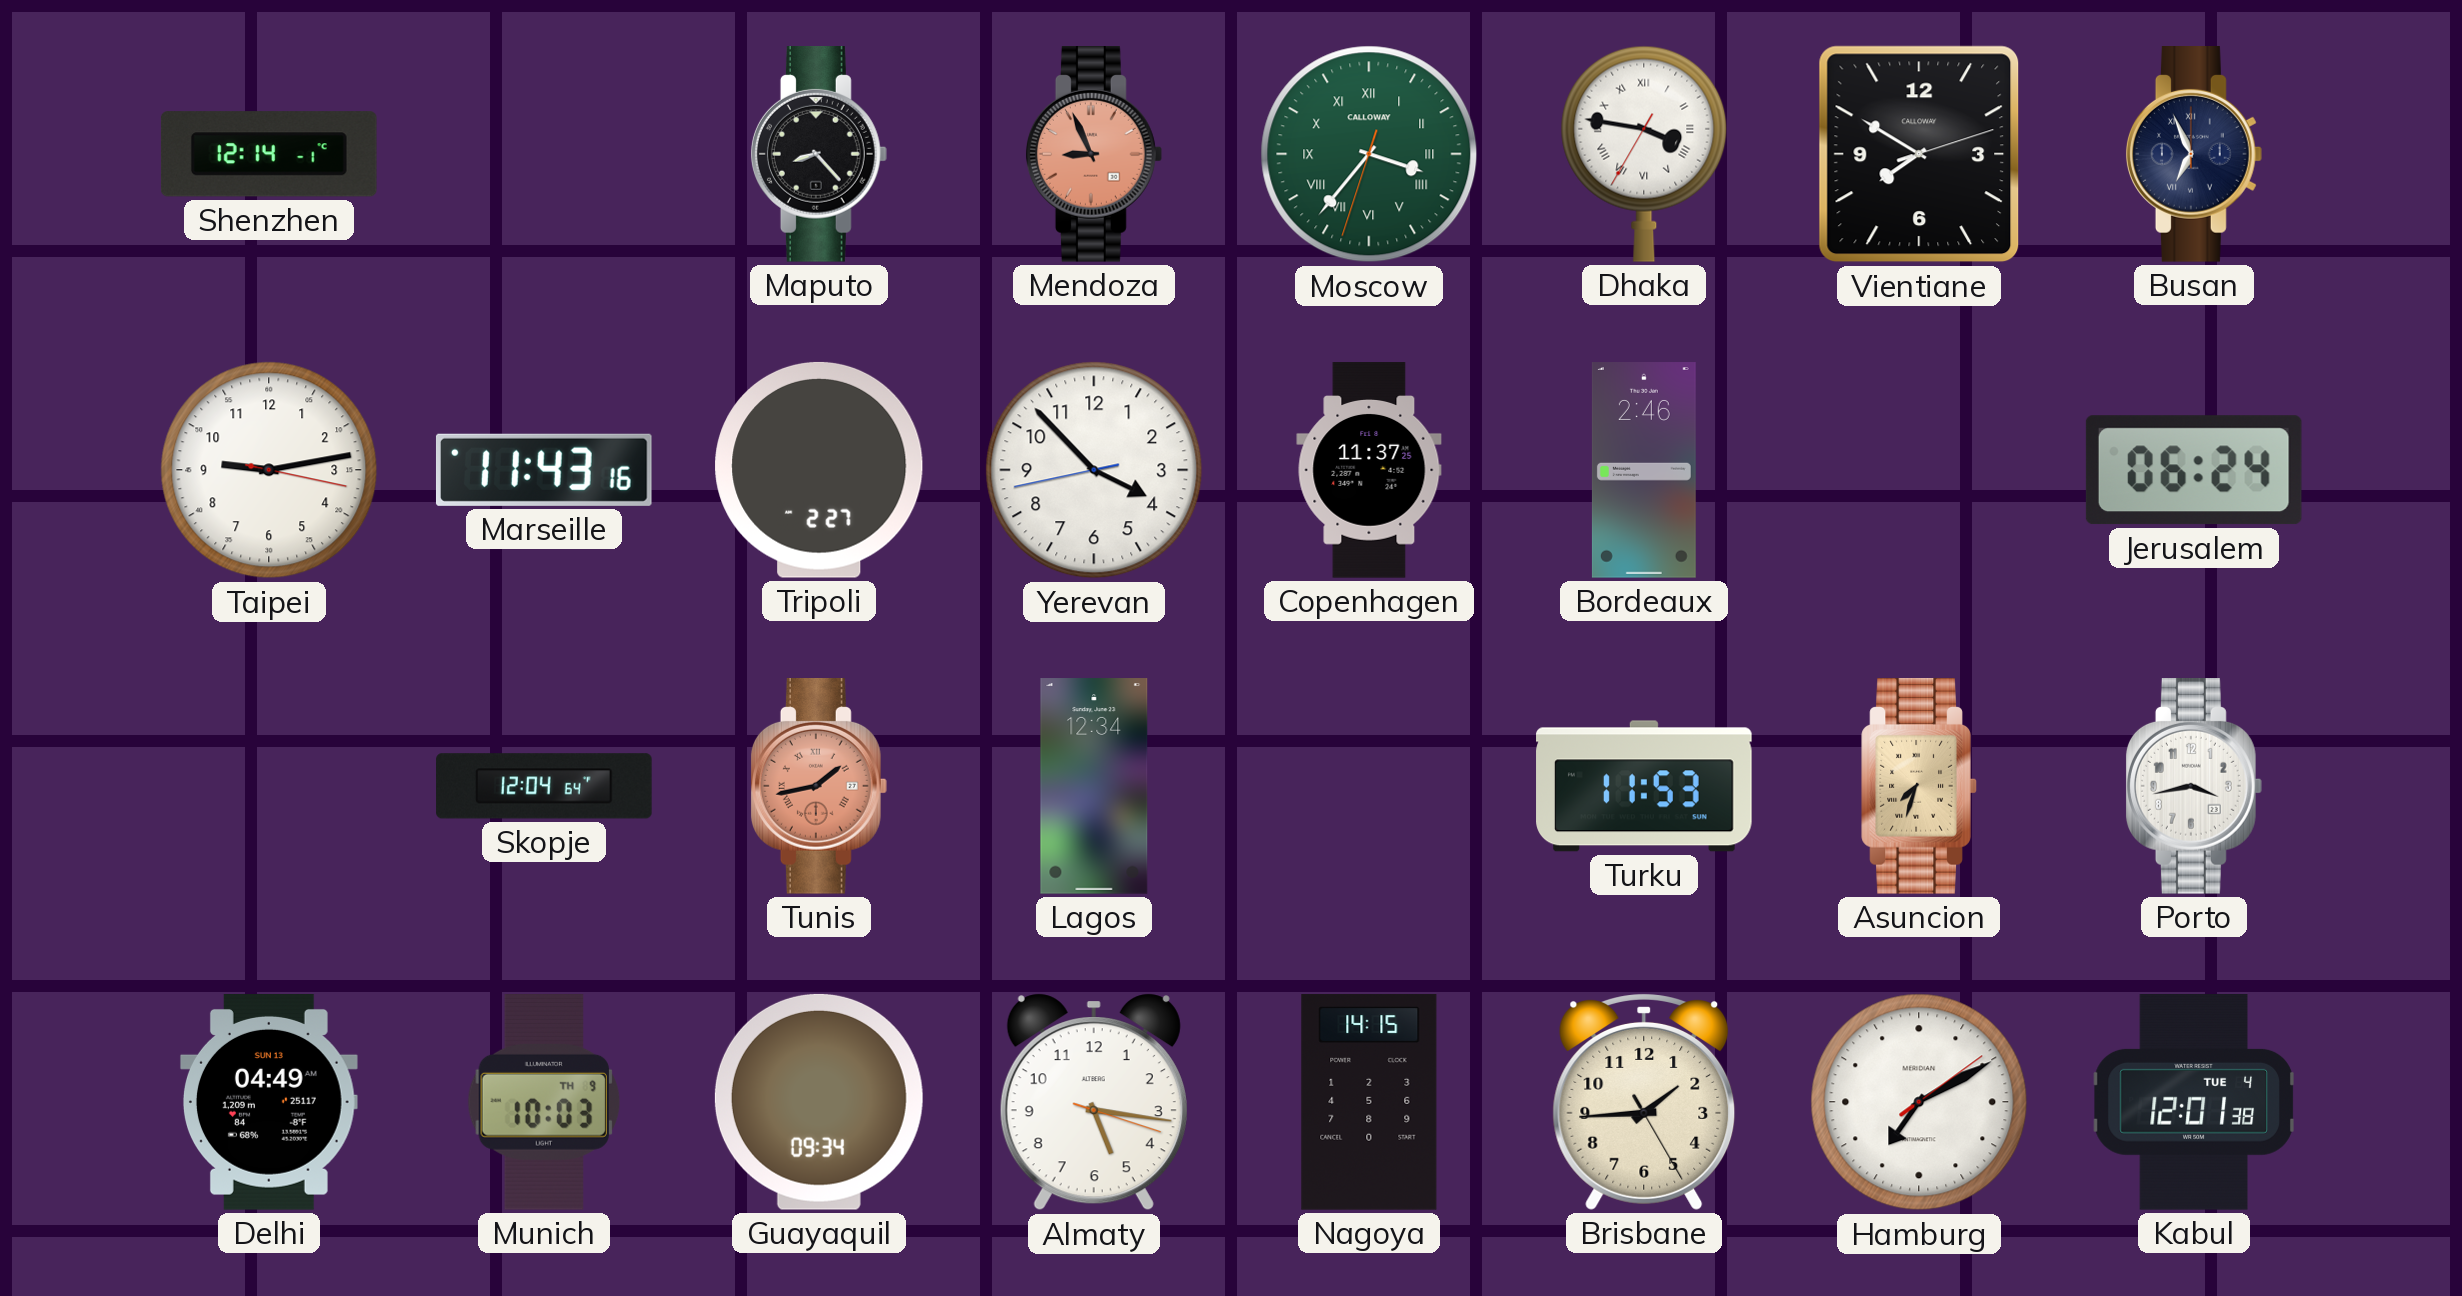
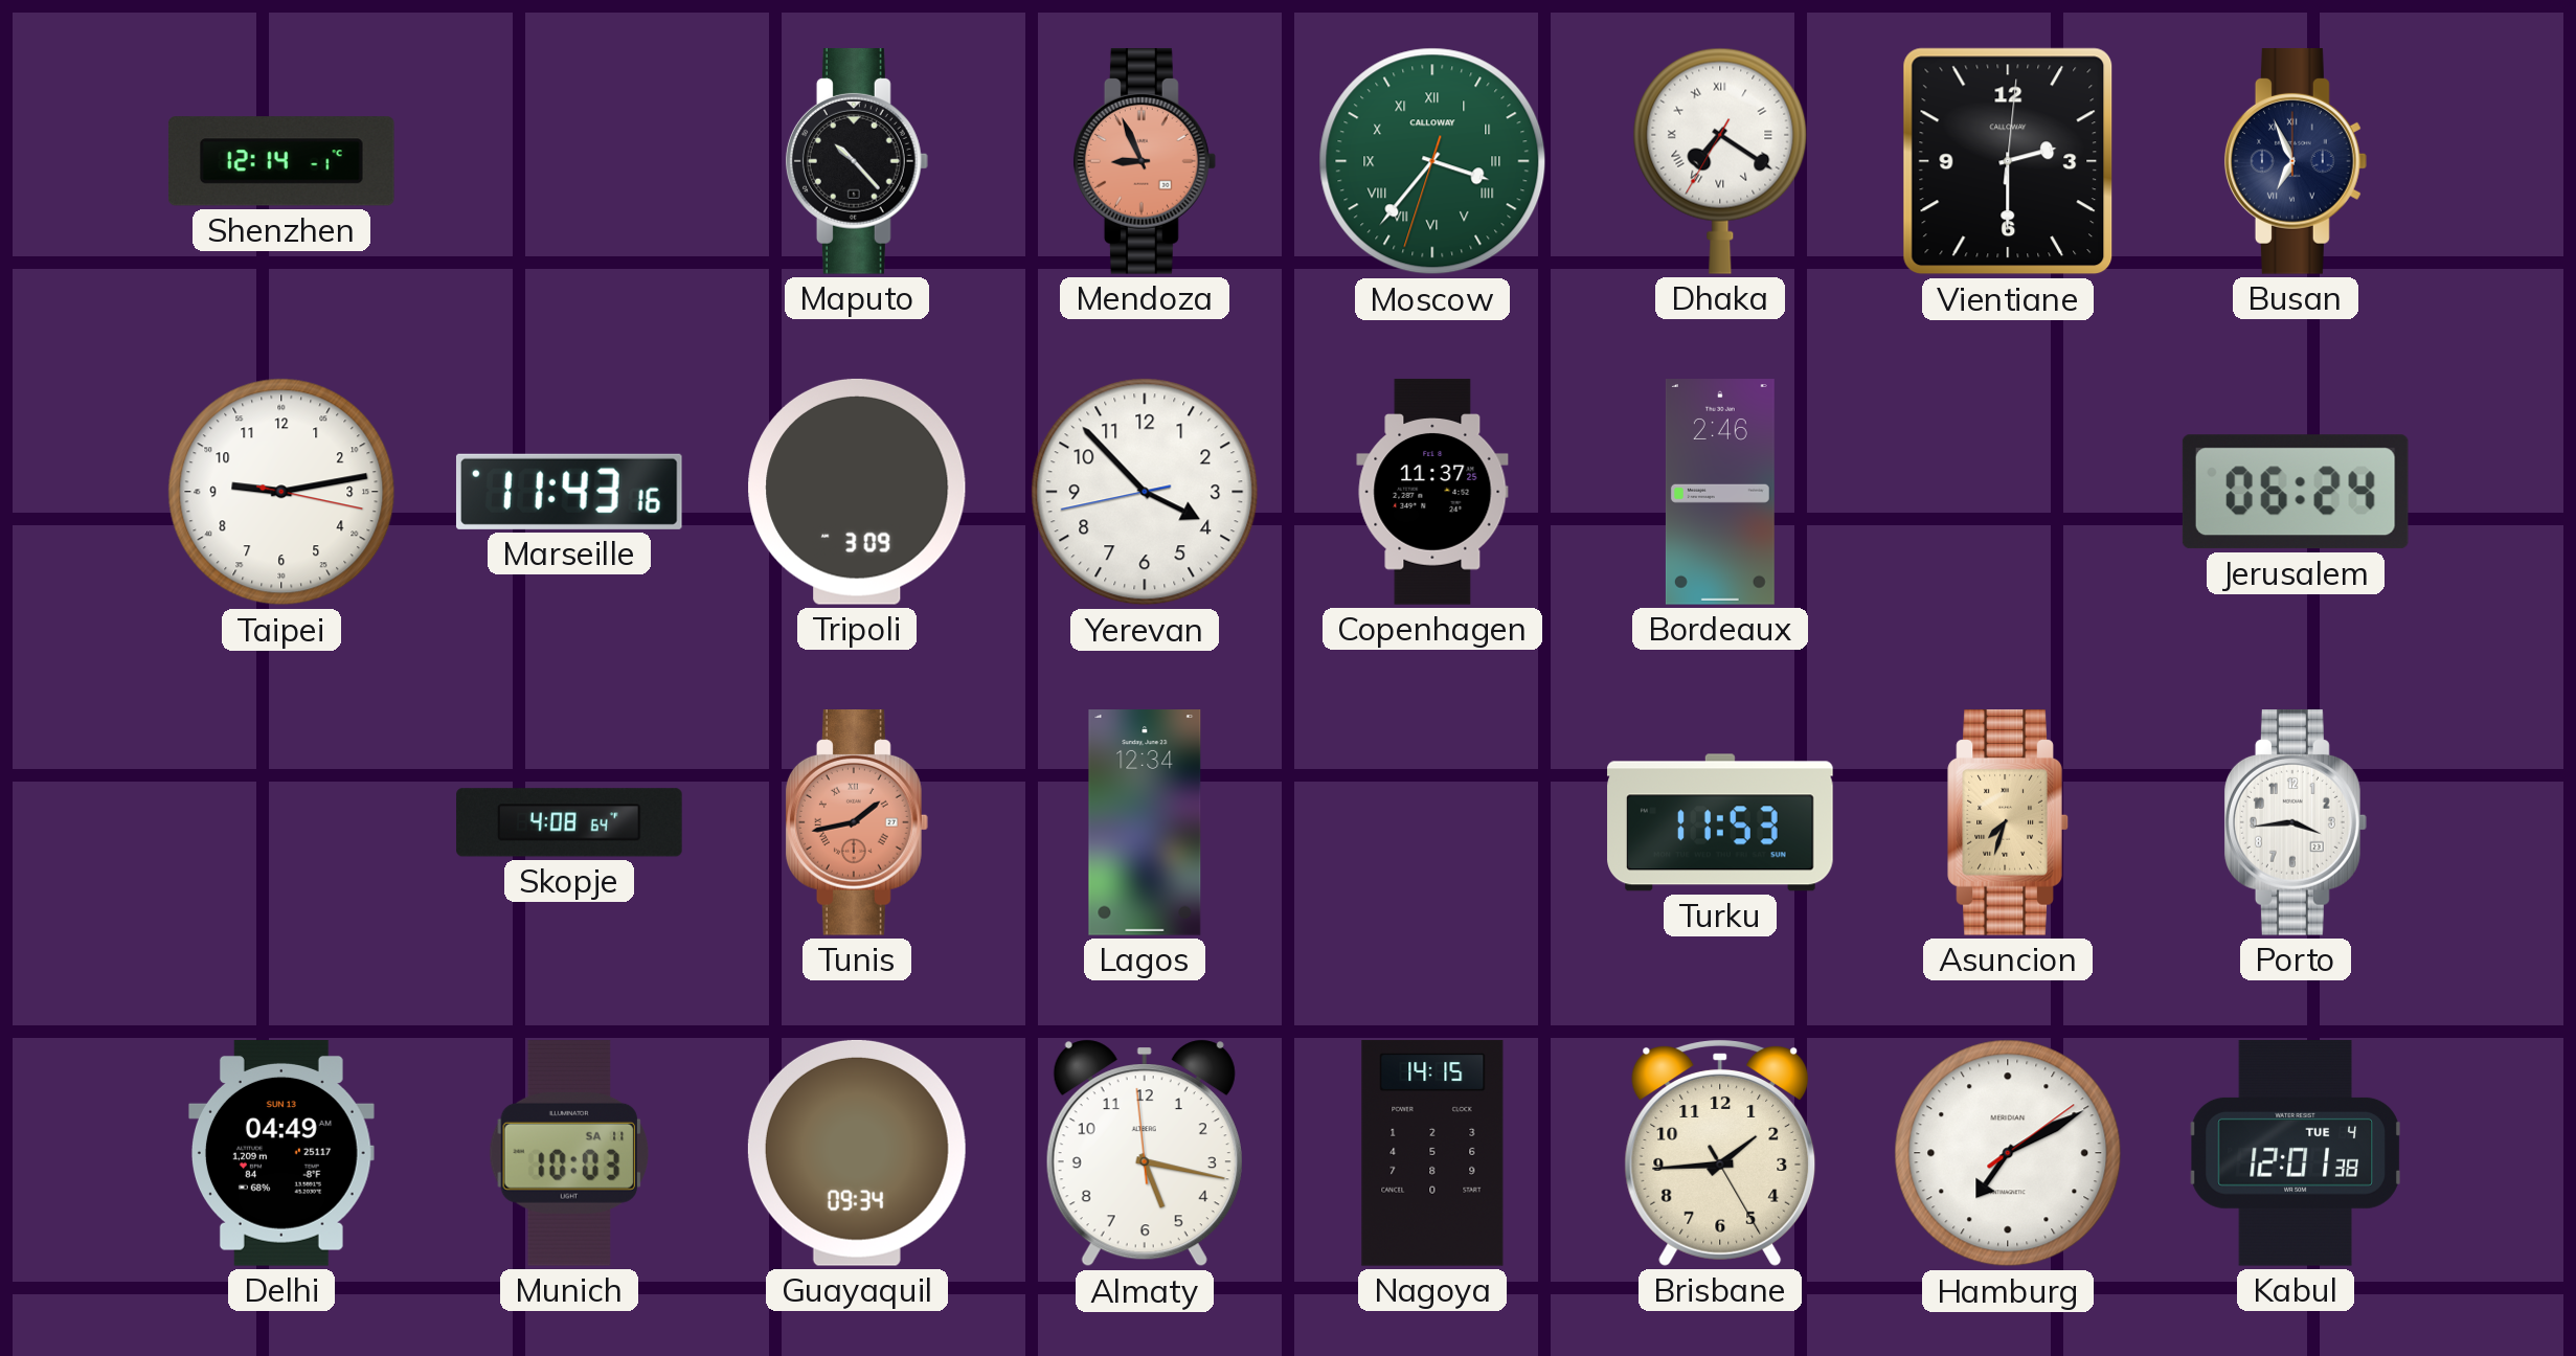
Maputo: 8:23 -> 10:23
Dhaka: 3:46 -> 7:20
Vientiane: 7:50 -> 2:30
Tripoli: 2:27 -> 3:09
Skopje: 12:04 -> 4:08
Porto: 3:43 -> 3:44
Munich date: TH 9 -> SA 11
Almaty: 5:16:18 -> 5:16:59
